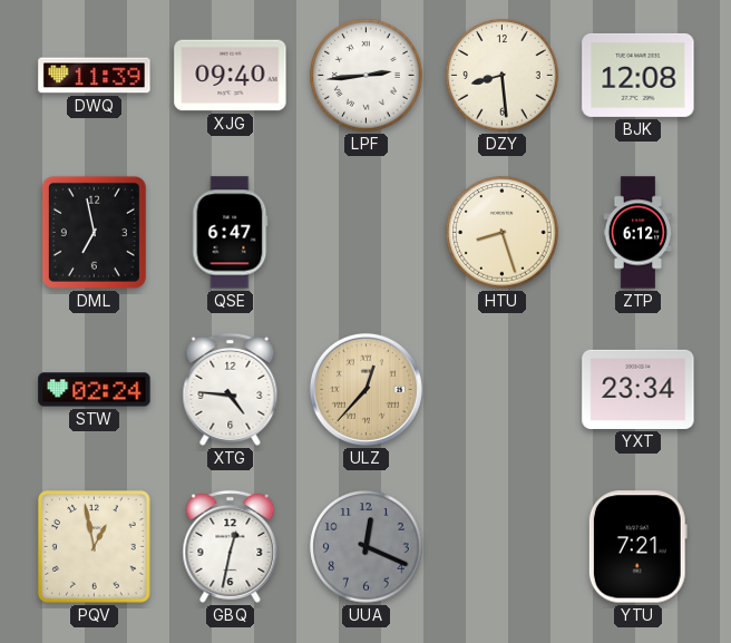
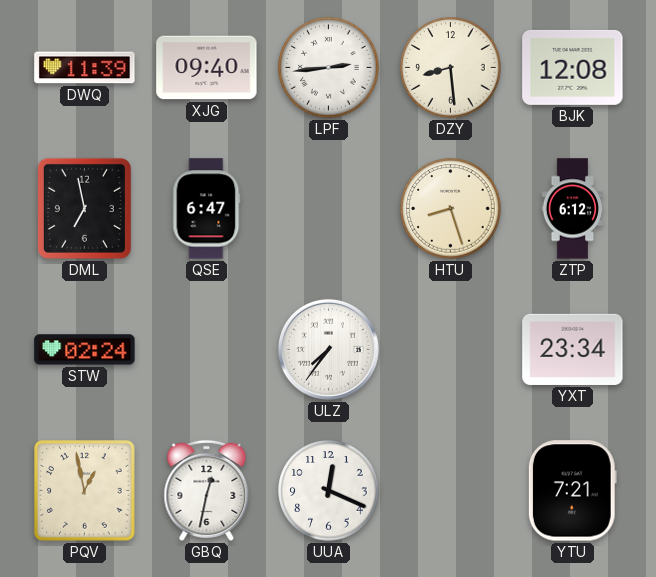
XTG: 4:46 -> none
ULZ: 12:37 -> 7:36
ULZ dial: champagne -> white
UUA dial: grey -> white
